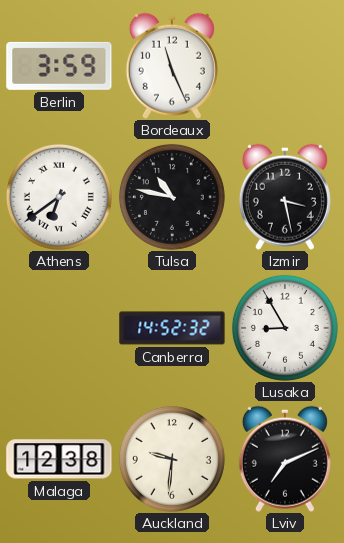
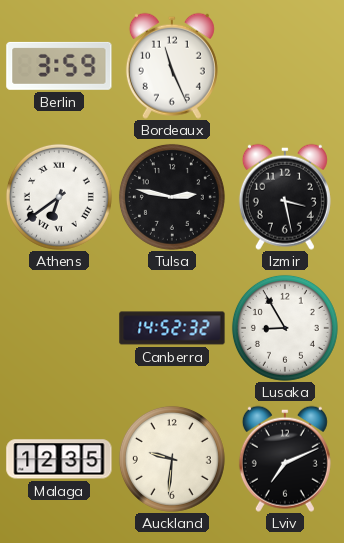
Tulsa: 10:47 -> 2:47
Malaga: 12:38 -> 12:35
